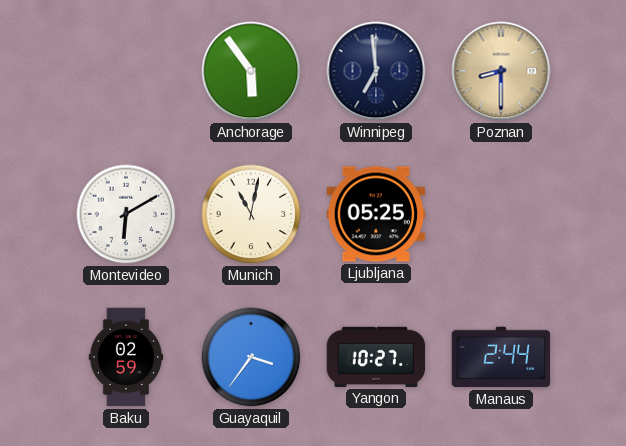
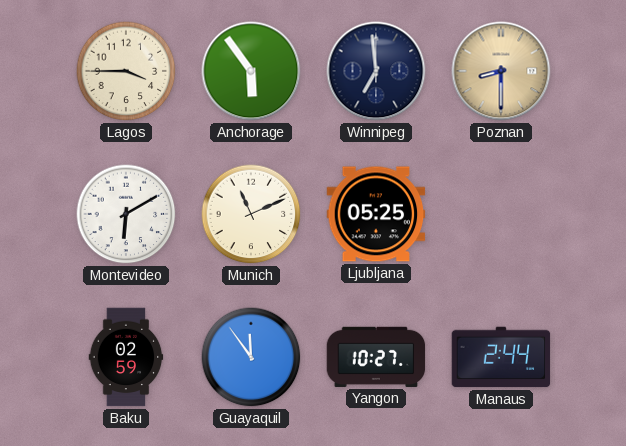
Lagos: none -> 3:45
Munich: 11:02 -> 11:11
Guayaquil: 3:36 -> 11:54
